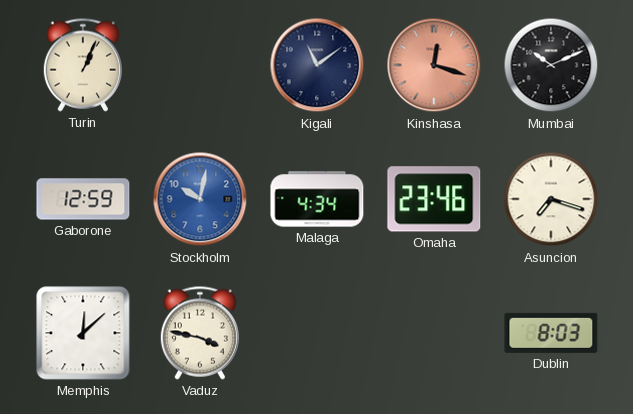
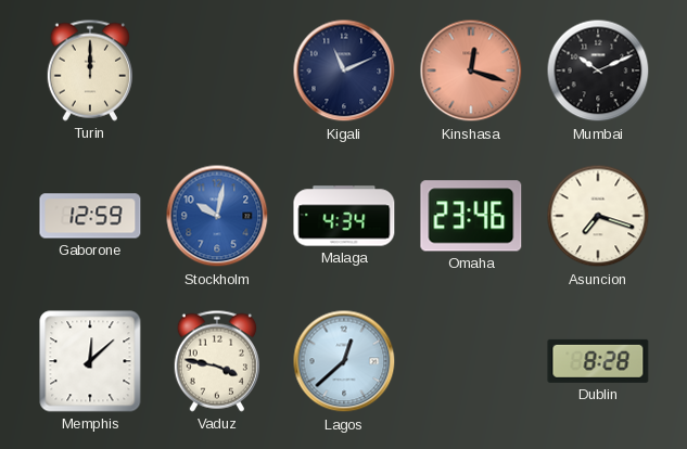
Turin: 1:04 -> 12:00
Kigali: 11:09 -> 11:11
Lagos: none -> 12:38
Dublin: 8:03 -> 8:28
